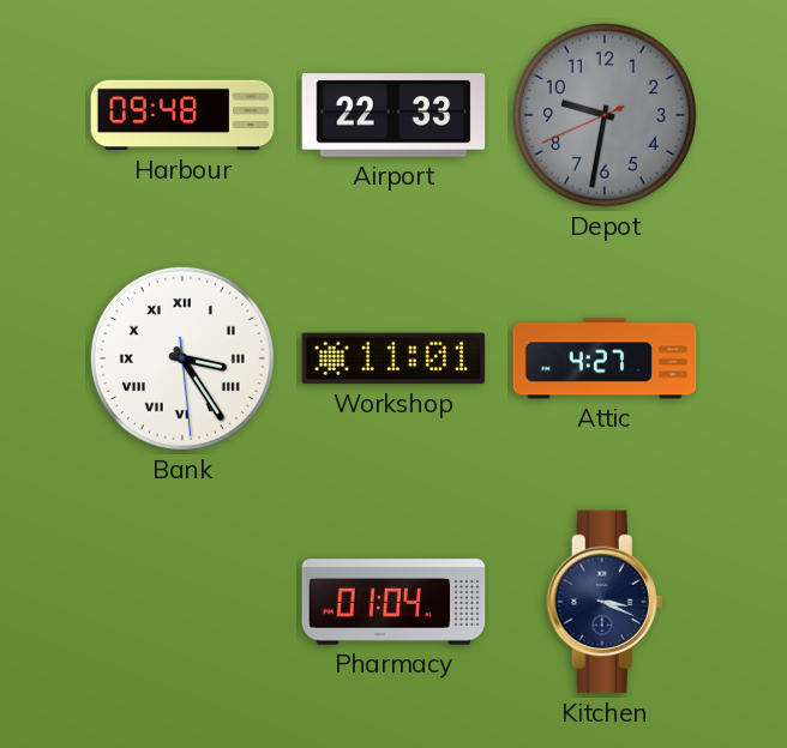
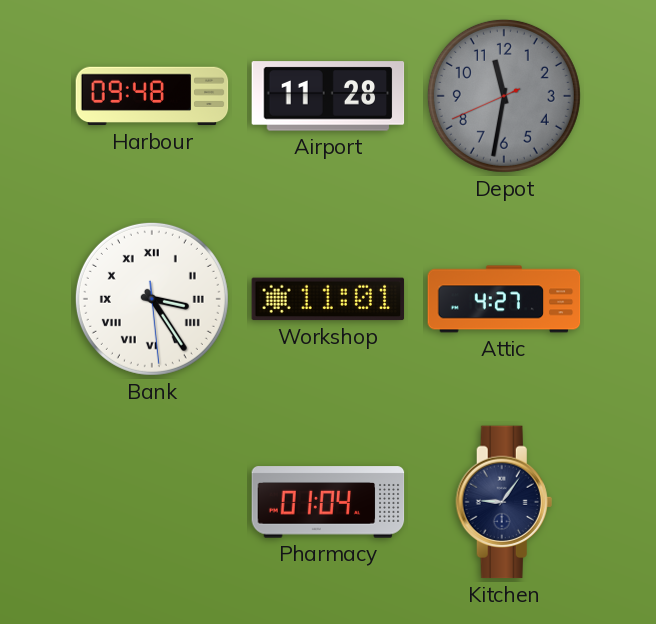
Airport: 22:33 -> 11:28
Depot: 9:31 -> 11:31
Kitchen: 3:19 -> 9:06
